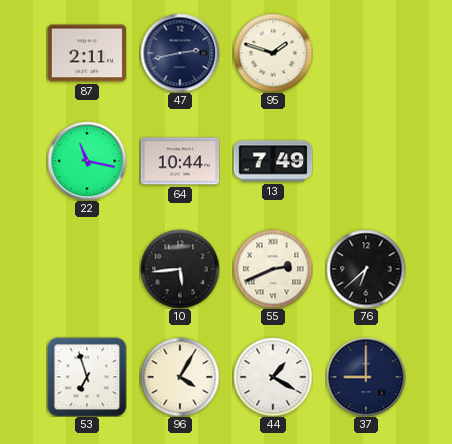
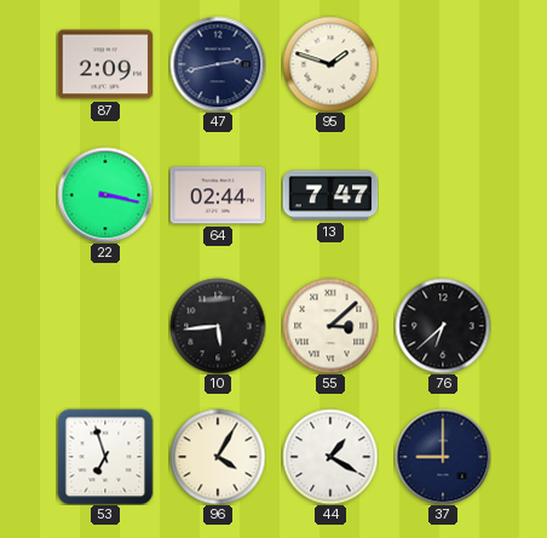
87: 2:11 -> 2:09
22: 11:17 -> 3:17
64: 10:44 -> 02:44
13: 7:49 -> 7:47
55: 2:41 -> 3:08
